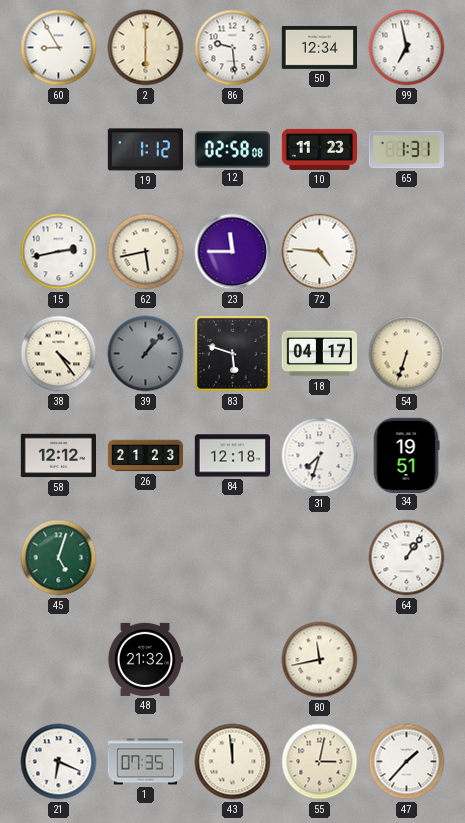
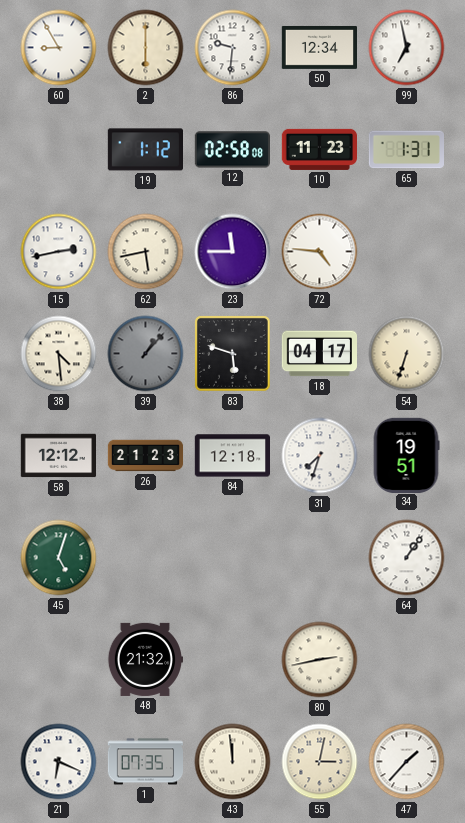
86: 9:29 -> 9:31
38: 4:24 -> 4:29
80: 11:43 -> 2:43
